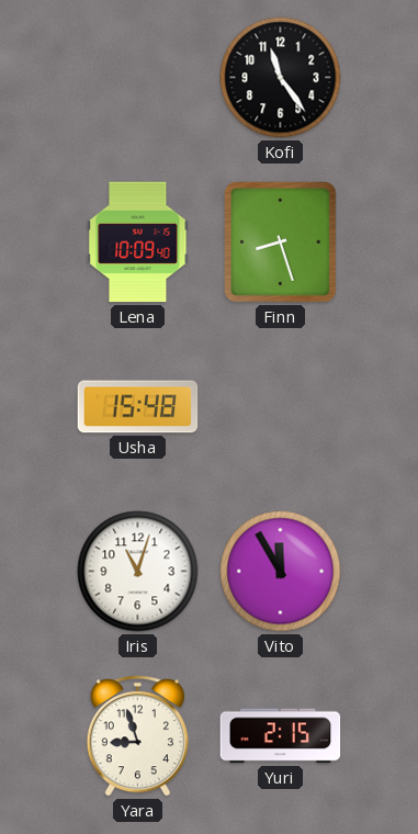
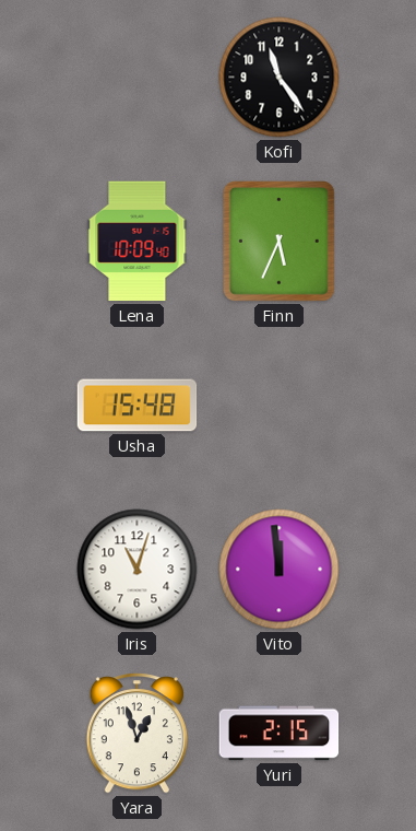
Finn: 8:27 -> 5:34
Vito: 11:55 -> 11:59
Yara: 8:57 -> 12:57
